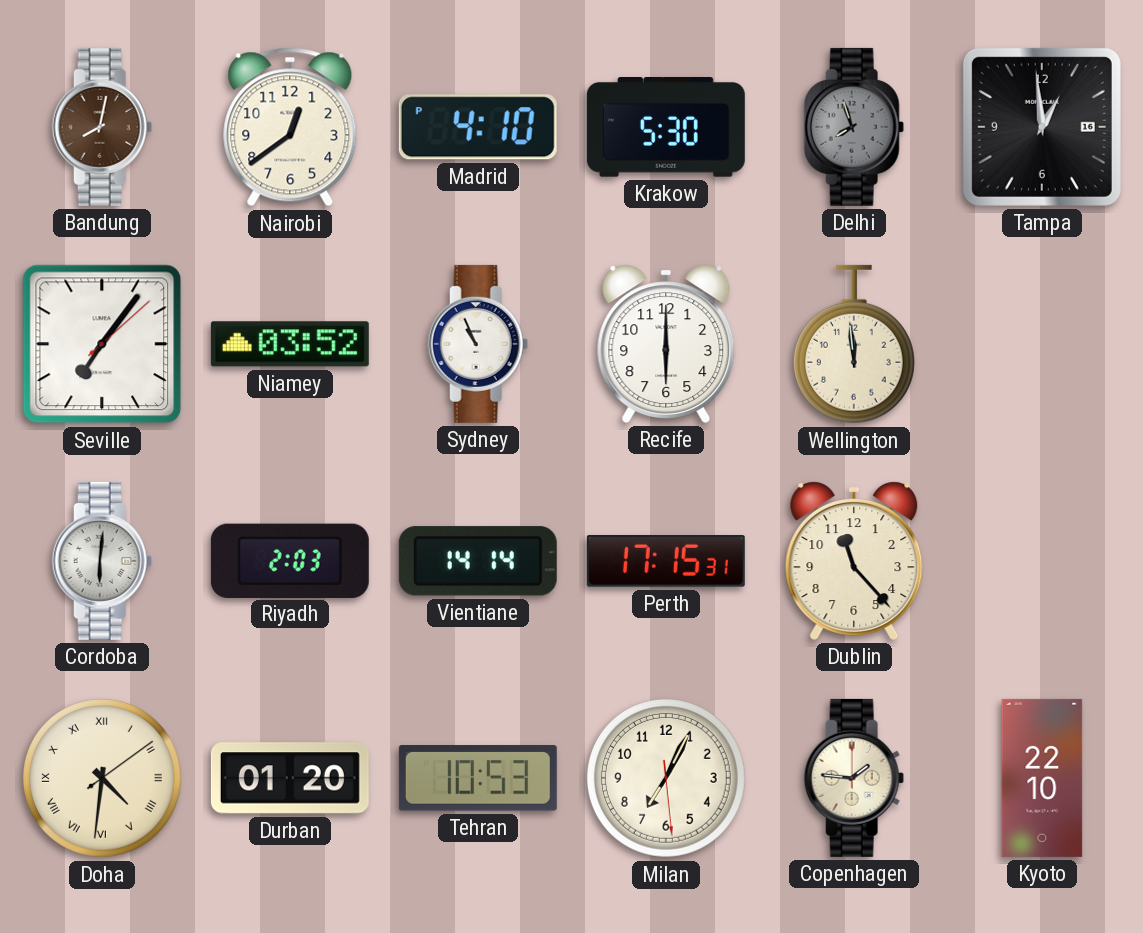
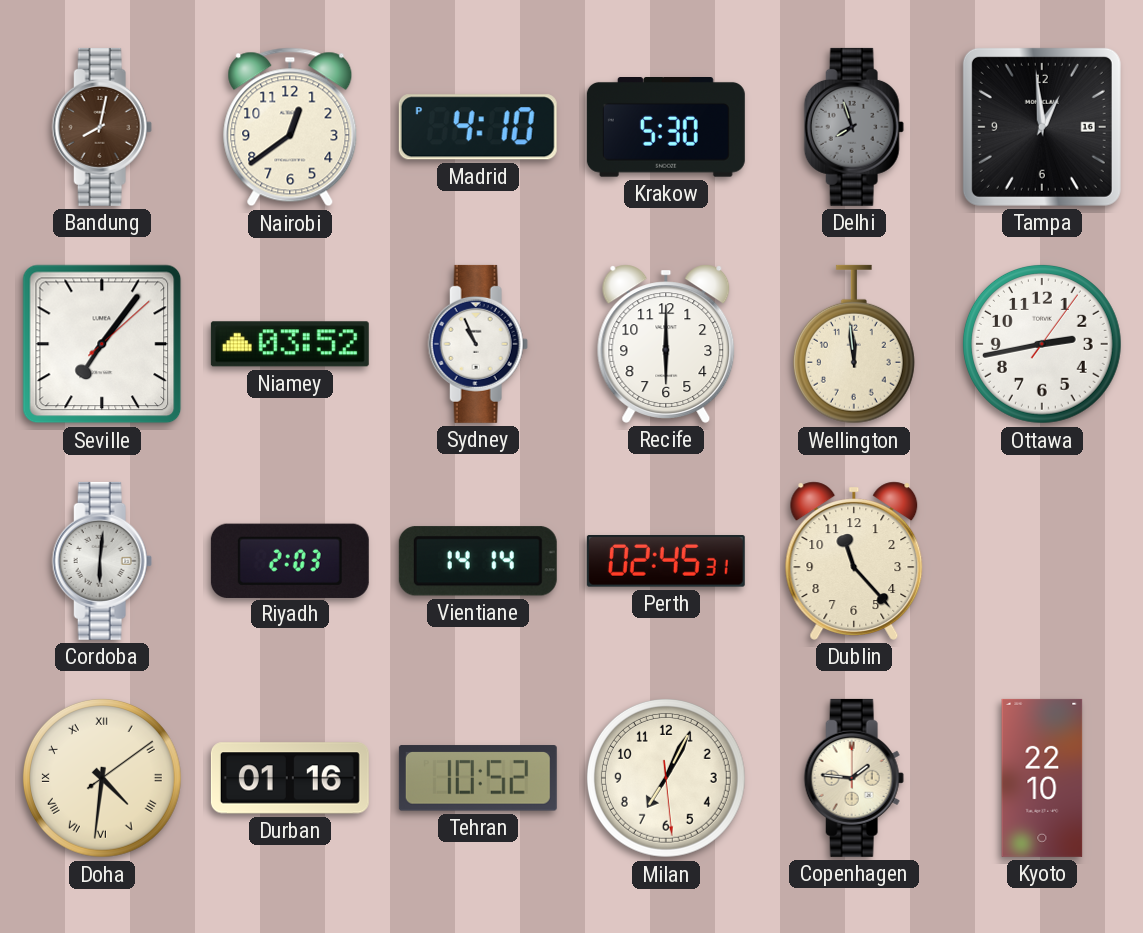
Ottawa: none -> 2:43
Perth: 17:15 -> 02:45
Durban: 01:20 -> 01:16
Tehran: 10:53 -> 10:52
